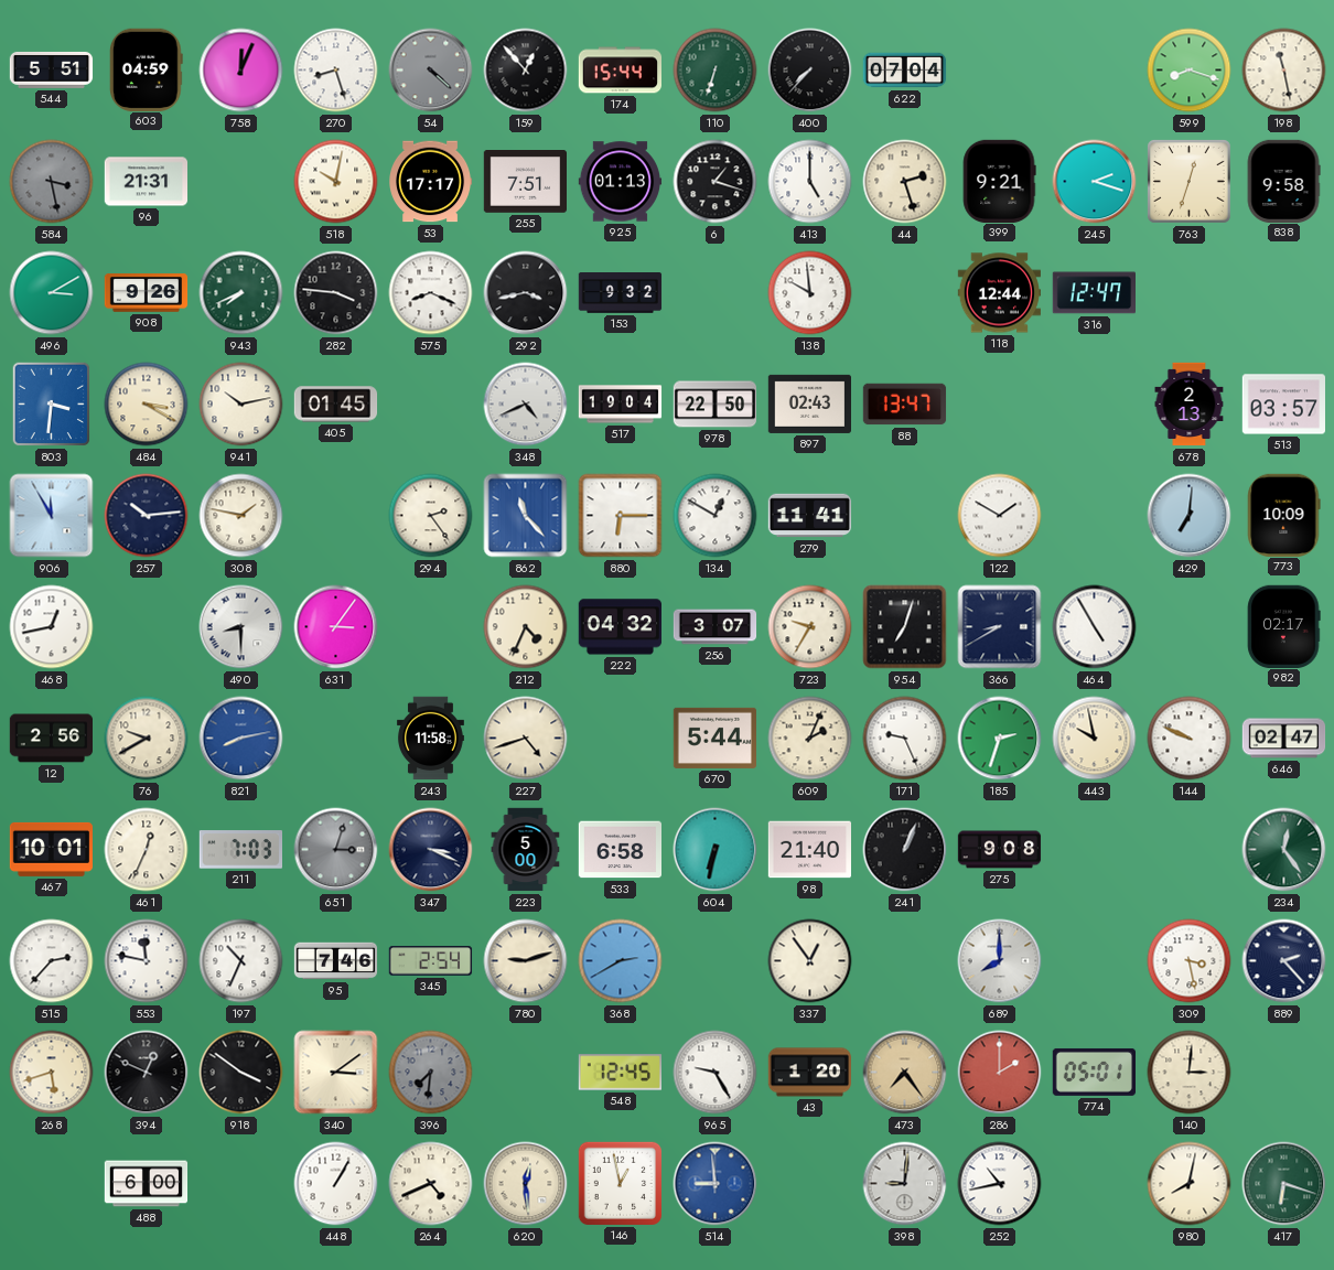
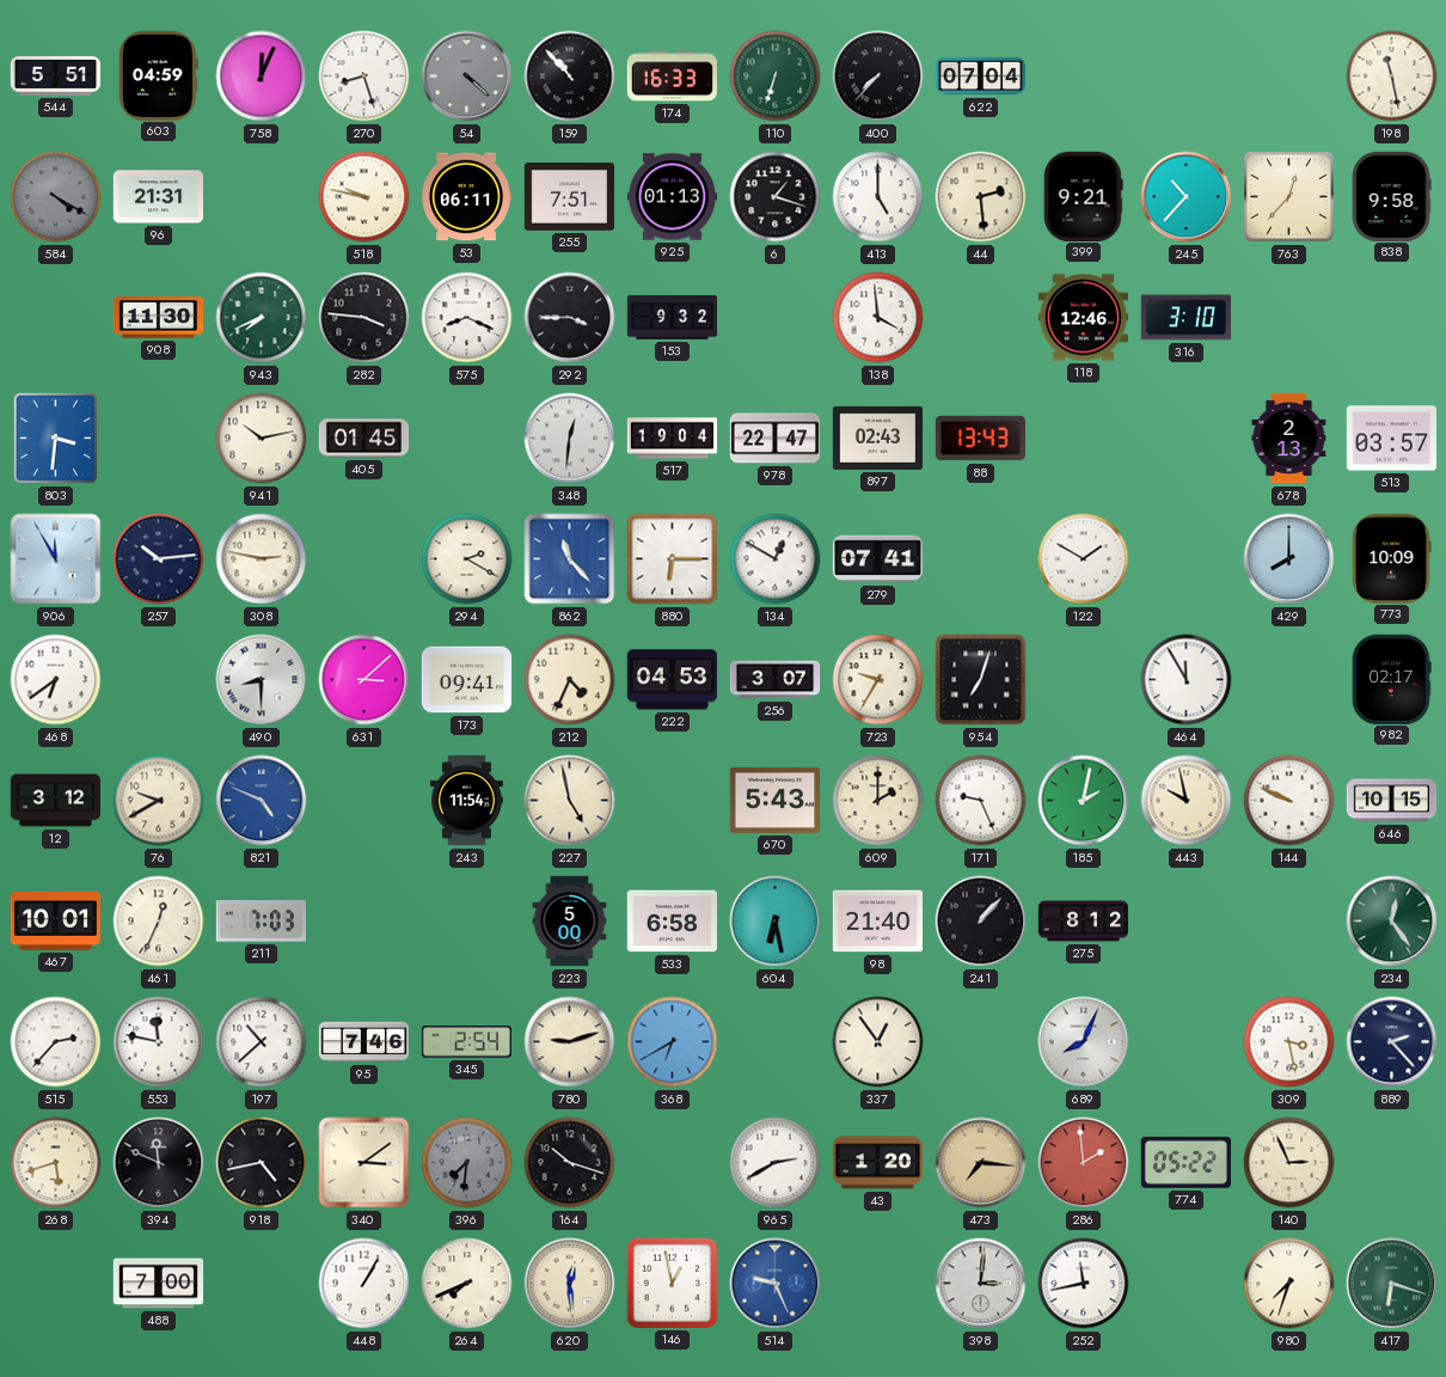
159: 12:53 -> 10:53
174: 15:44 -> 16:33
599: 8:18 -> none
584: 3:28 -> 4:20
518: 10:02 -> 9:47
53: 17:17 -> 06:11
44: 2:27 -> 2:29
245: 2:18 -> 10:37
763: 12:33 -> 12:37
496: 3:10 -> none
908: 9:26 -> 11:30
292: 3:43 -> 3:45
138: 9:59 -> 3:59
118: 12:44 -> 12:46
316: 12:47 -> 3:10
484: 3:20 -> none
348: 4:41 -> 12:31
978: 22:50 -> 22:47
88: 13:47 -> 13:43
308: 1:47 -> 2:47
294: 2:24 -> 2:20
279: 11:41 -> 07:41
429: 7:01 -> 8:00
468: 12:43 -> 6:39
631: 3:06 -> 3:08
173: none -> 09:41
222: 04:32 -> 04:53
366: 8:40 -> none
464: 4:55 -> 11:55
12: 2:56 -> 3:12
821: 8:13 -> 4:49
243: 11:58 -> 11:54
227: 4:42 -> 4:58
670: 5:44 -> 5:43
609: 2:04 -> 2:00
185: 2:33 -> 2:02
646: 02:47 -> 10:15
651: 3:03 -> none
347: 3:19 -> none
604: 6:32 -> 6:28
241: 1:04 -> 1:07
275: 9:08 -> 8:12
197: 10:34 -> 10:38
368: 2:40 -> 6:40
689: 8:00 -> 8:04
394: 12:49 -> 11:49
918: 3:51 -> 4:43
164: none -> 10:18
548: 12:45 -> none
965: 9:25 -> 2:40
473: 7:24 -> 7:16
286: 2:00 -> 1:59
774: 05:01 -> 05:22
140: 3:01 -> 2:56
488: 6:00 -> 7:00
264: 4:41 -> 7:41
514: 8:59 -> 9:26
398: 9:01 -> 3:01
252: 10:43 -> 11:43
980: 8:02 -> 7:33
